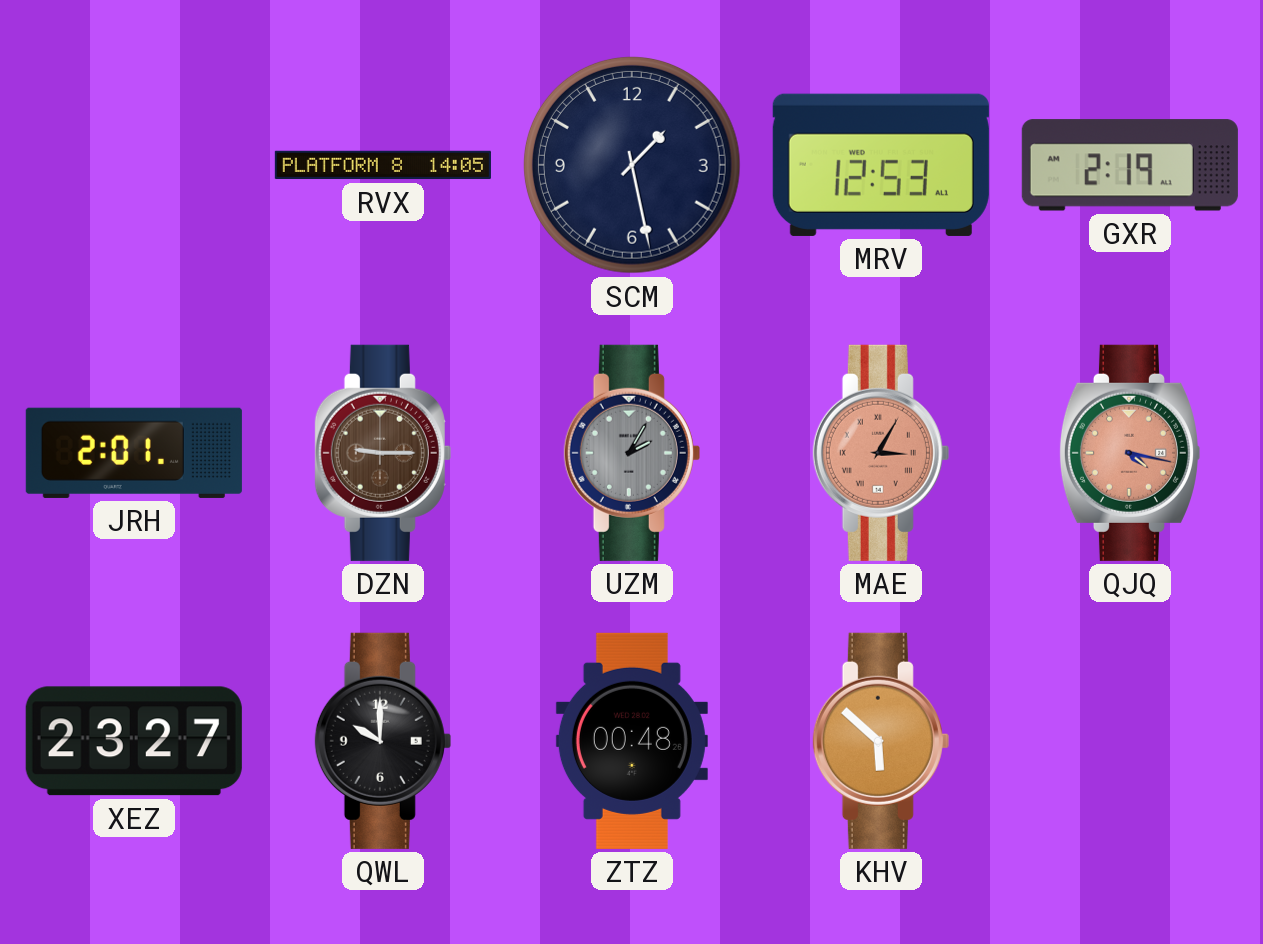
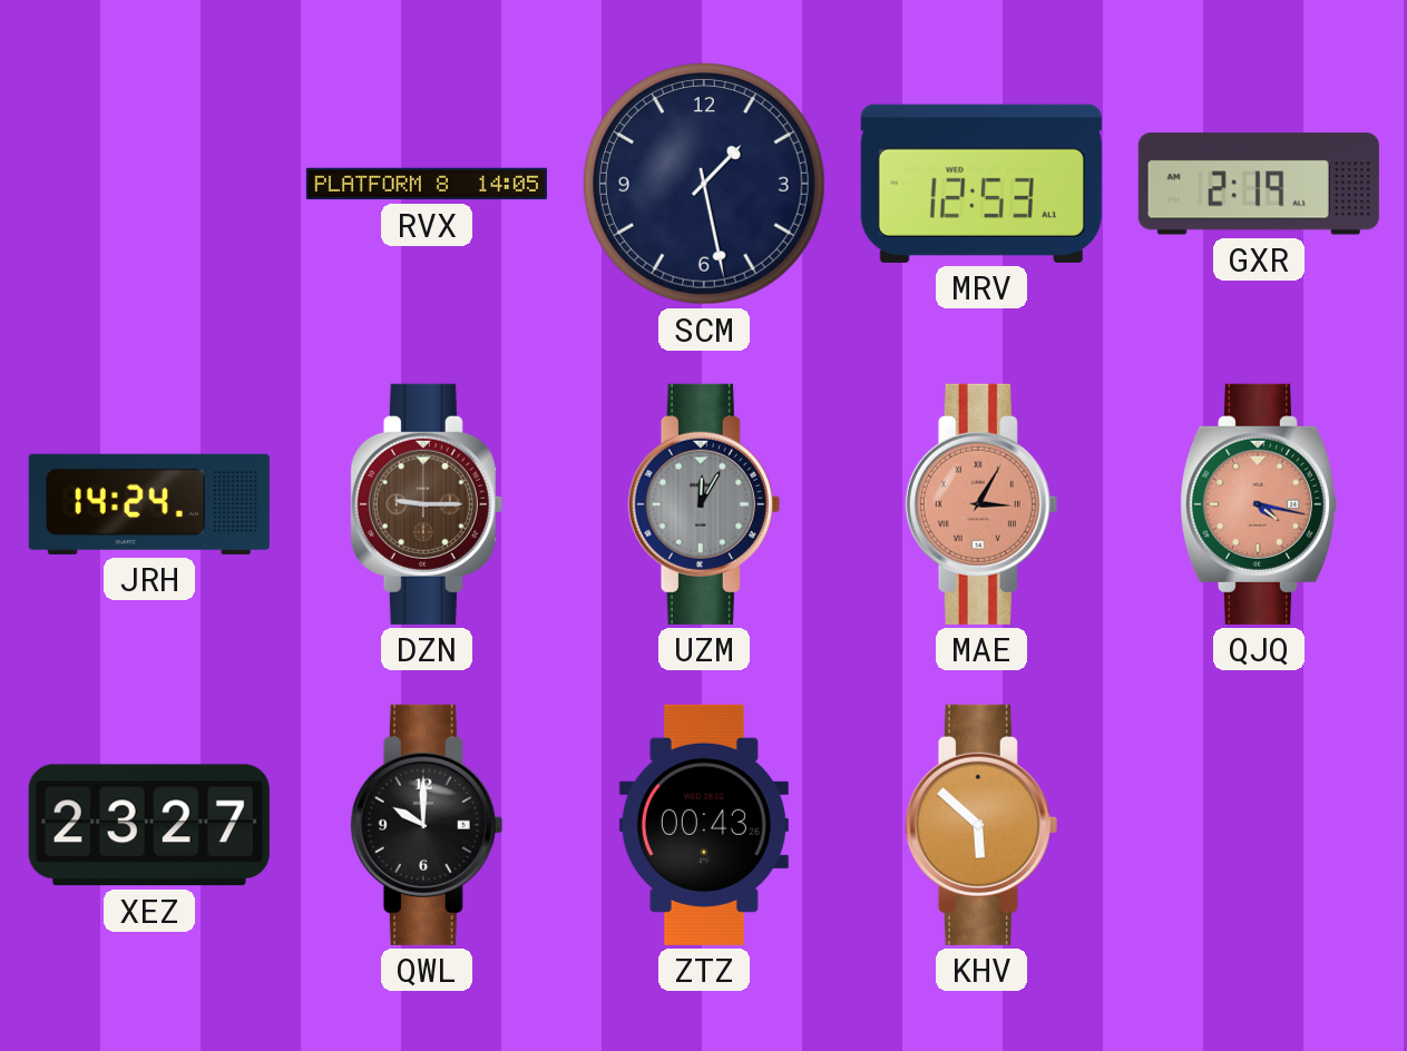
JRH: 2:01 -> 14:24
UZM: 2:05 -> 12:05
ZTZ: 00:48 -> 00:43
